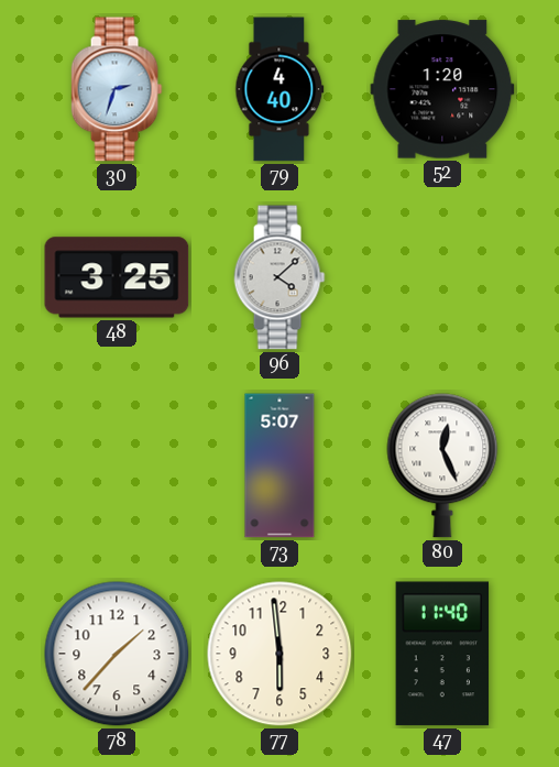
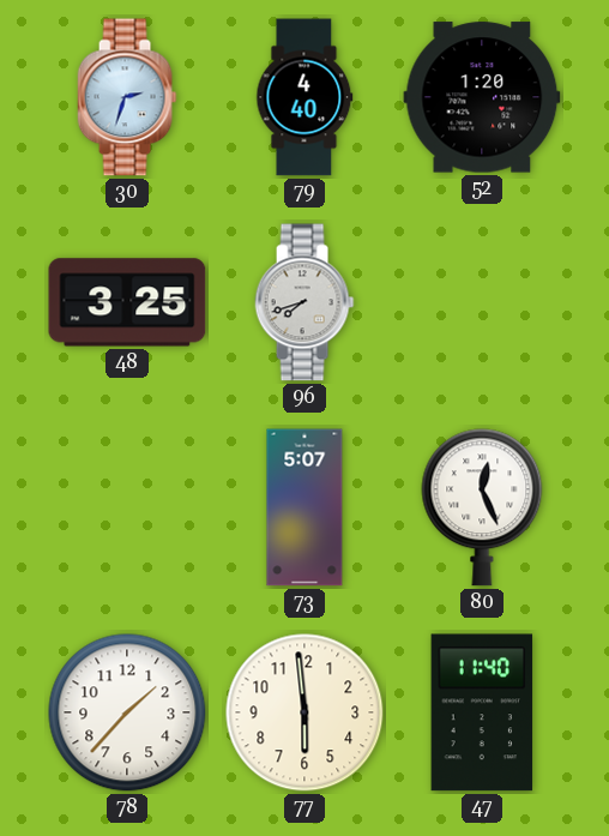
96: 4:08 -> 7:42
